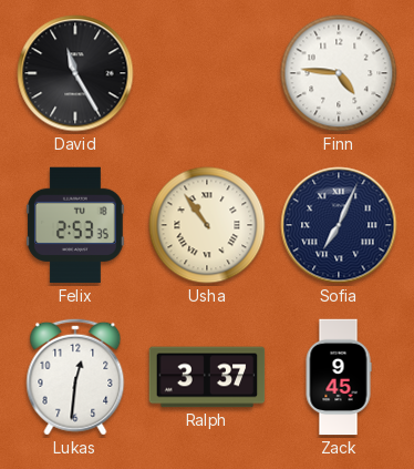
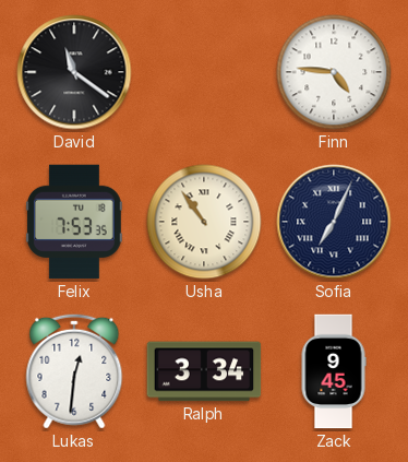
David: 11:25 -> 11:21
Felix: 2:53 -> 7:53
Ralph: 3:37 -> 3:34
